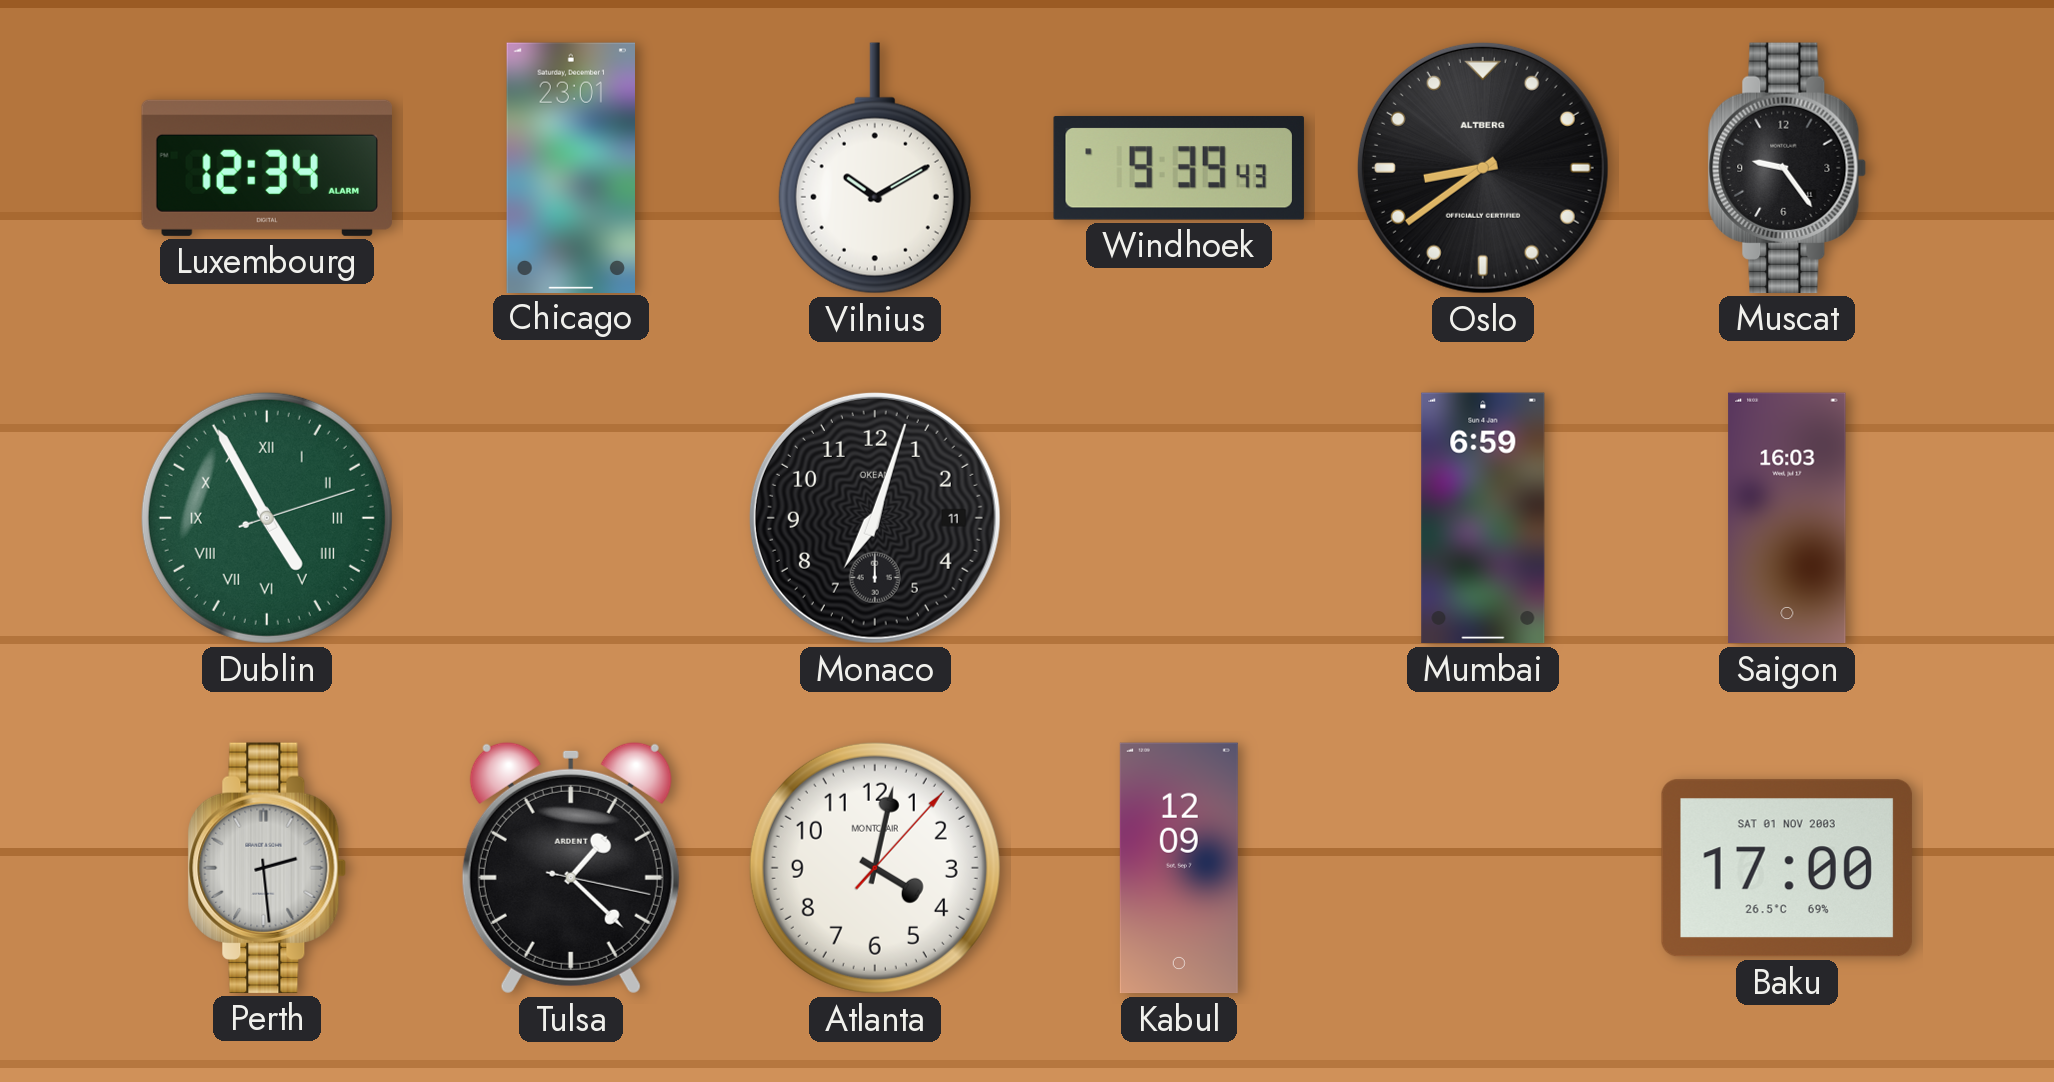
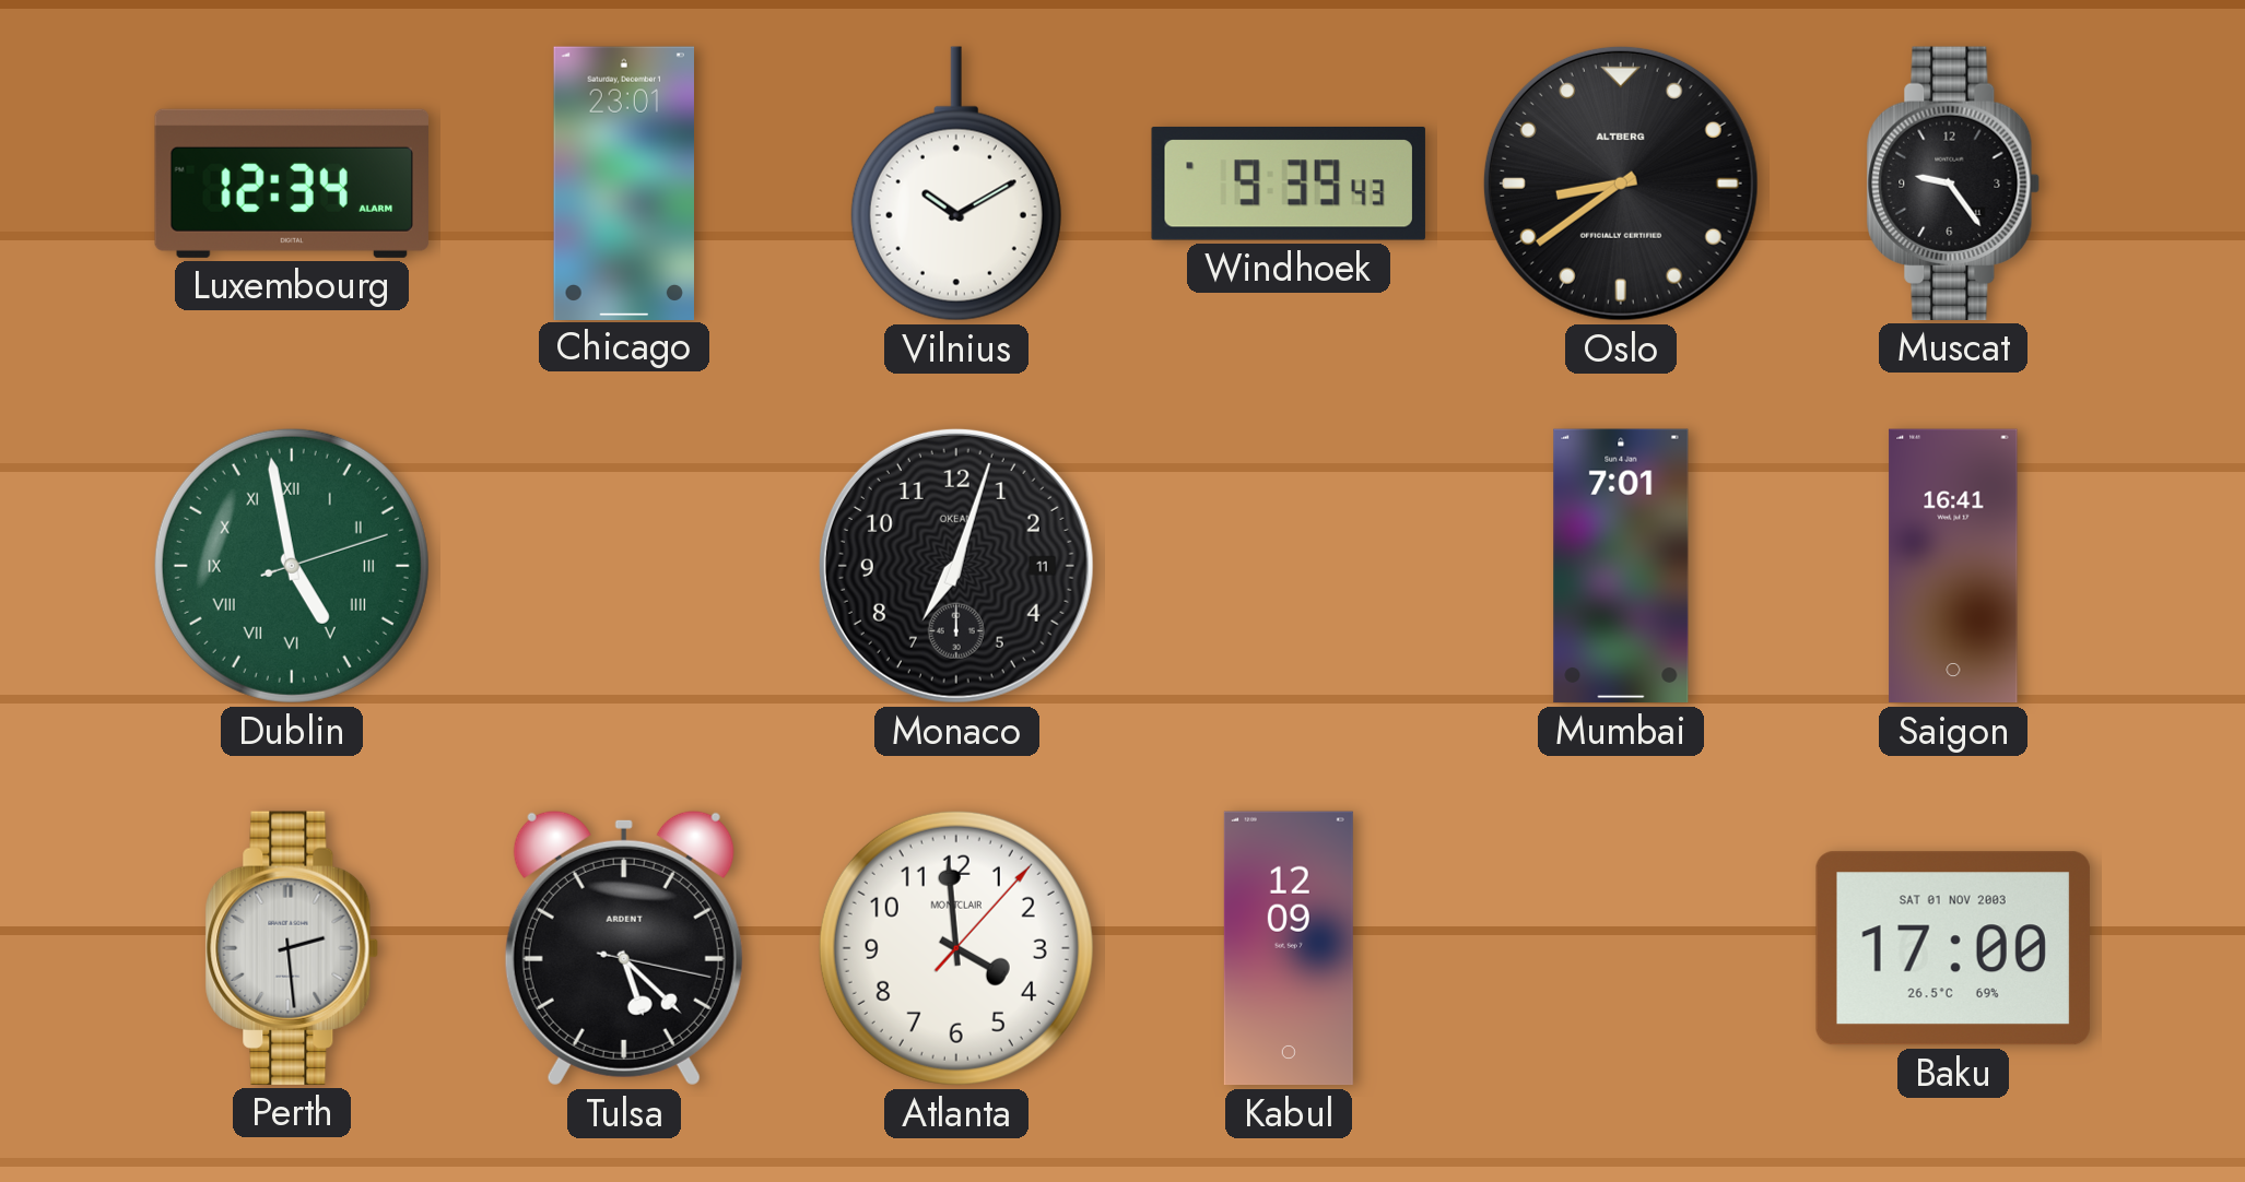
Dublin: 4:55 -> 4:58
Mumbai: 6:59 -> 7:01
Saigon: 16:03 -> 16:41
Tulsa: 1:22 -> 5:22
Atlanta: 4:02 -> 3:59
